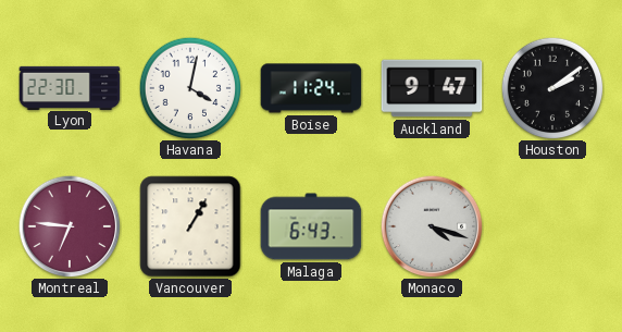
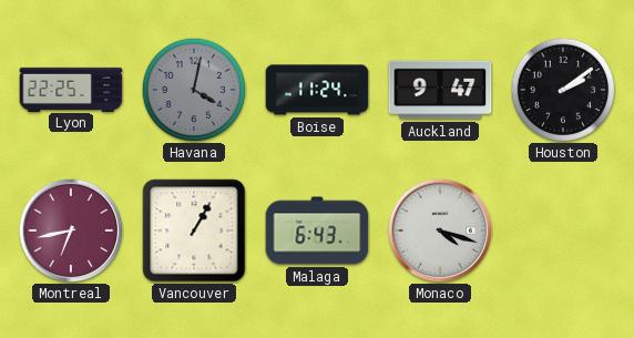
Lyon: 22:30 -> 22:25
Havana dial: white -> grey
Montreal: 6:46 -> 6:43
